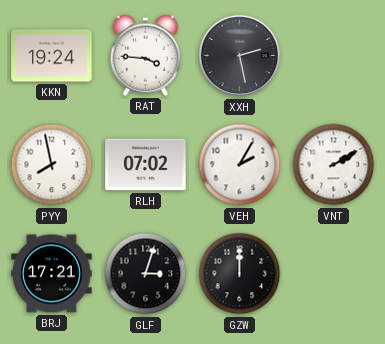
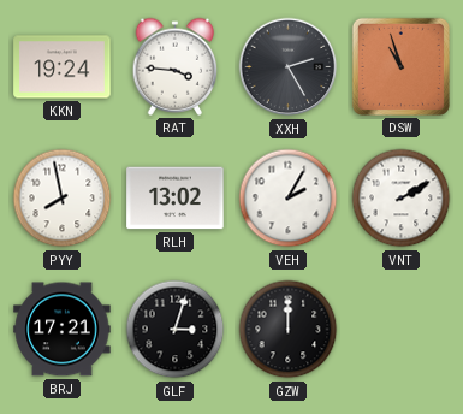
XXH: 2:28 -> 2:25
DSW: none -> 10:57
RLH: 07:02 -> 13:02
